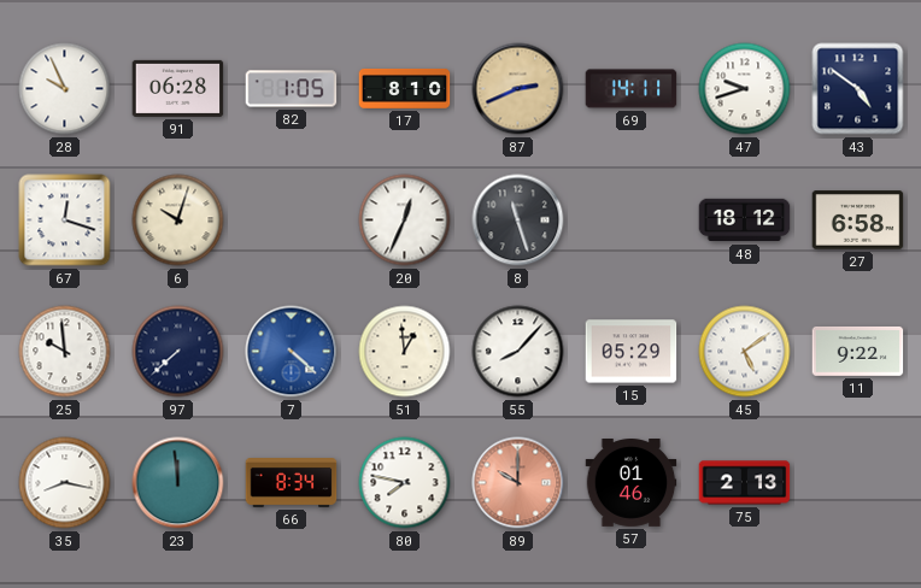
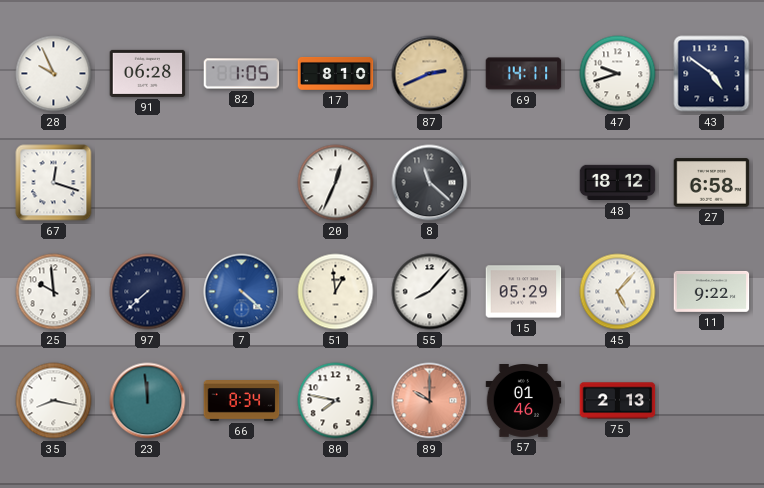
6: 10:03 -> none
8: 11:27 -> 11:22
45: 5:09 -> 5:07
